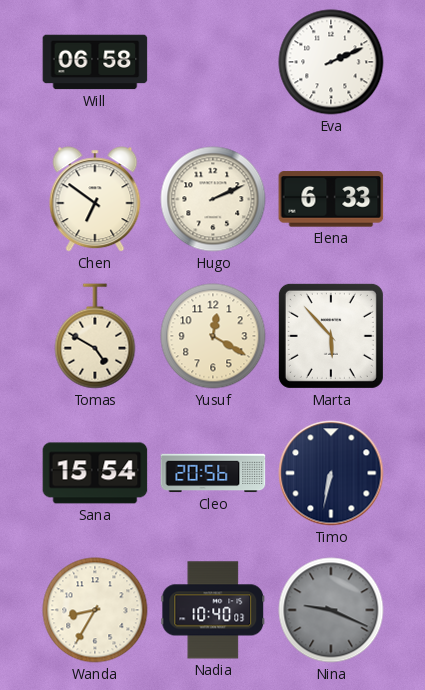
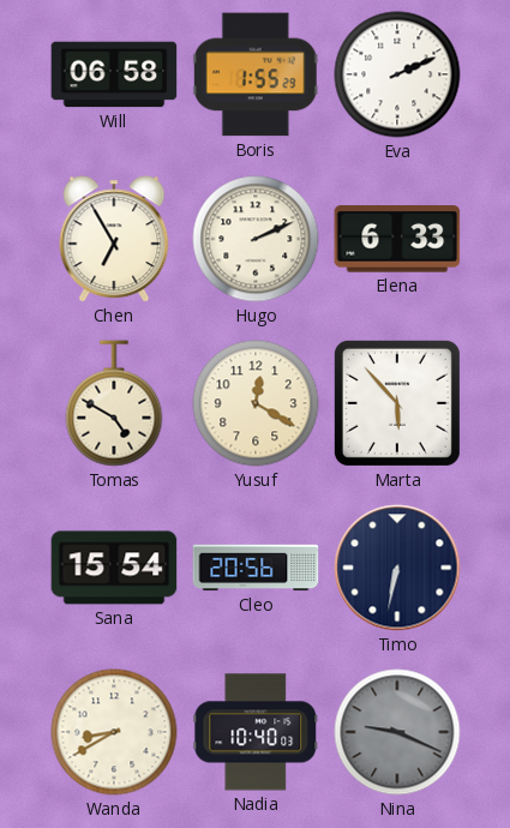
Boris: none -> 1:55
Chen: 6:51 -> 6:55
Wanda: 8:35 -> 8:40
